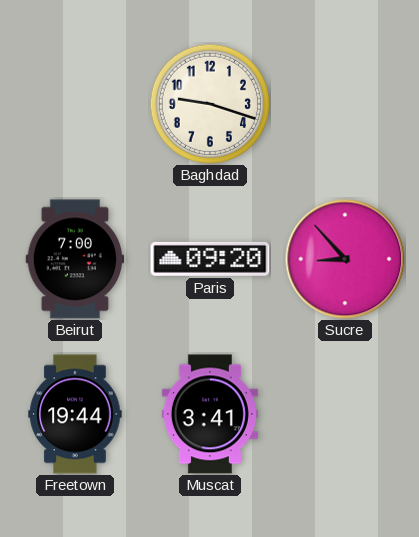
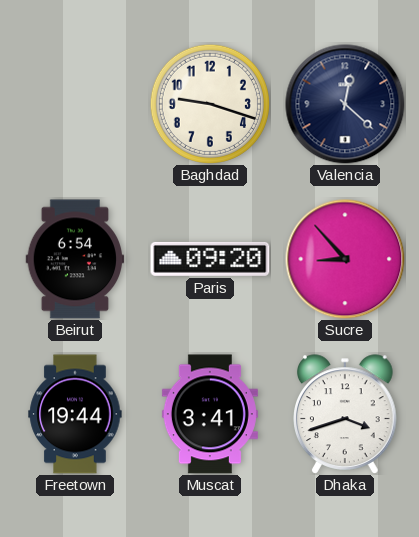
Valencia: none -> 12:22
Beirut: 7:00 -> 6:54
Dhaka: none -> 3:42
